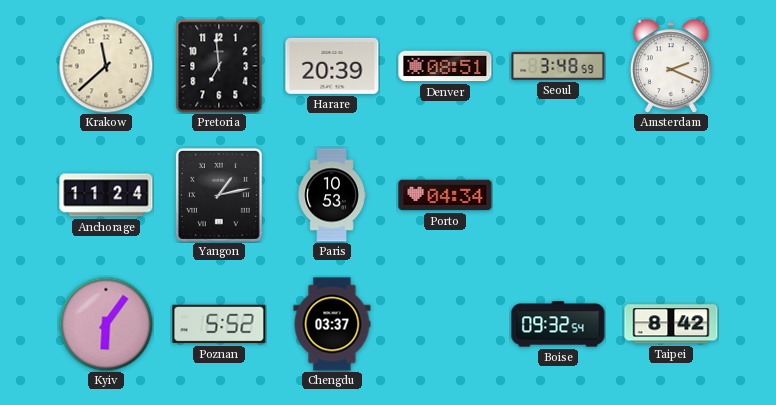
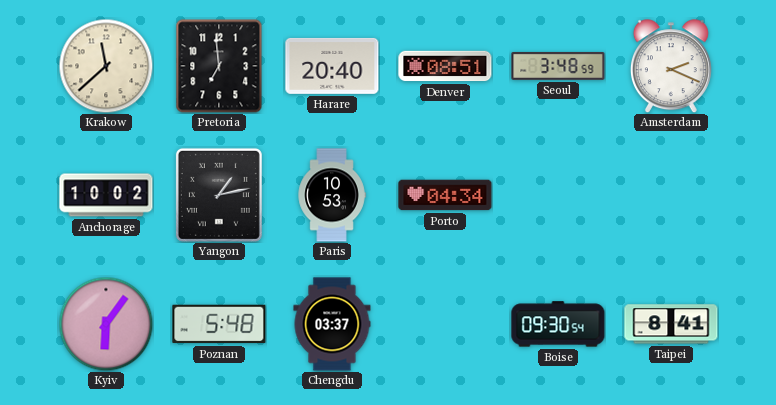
Harare: 20:39 -> 20:40
Anchorage: 11:24 -> 10:02
Poznan: 5:52 -> 5:48
Boise: 09:32 -> 09:30
Taipei: 8:42 -> 8:41
